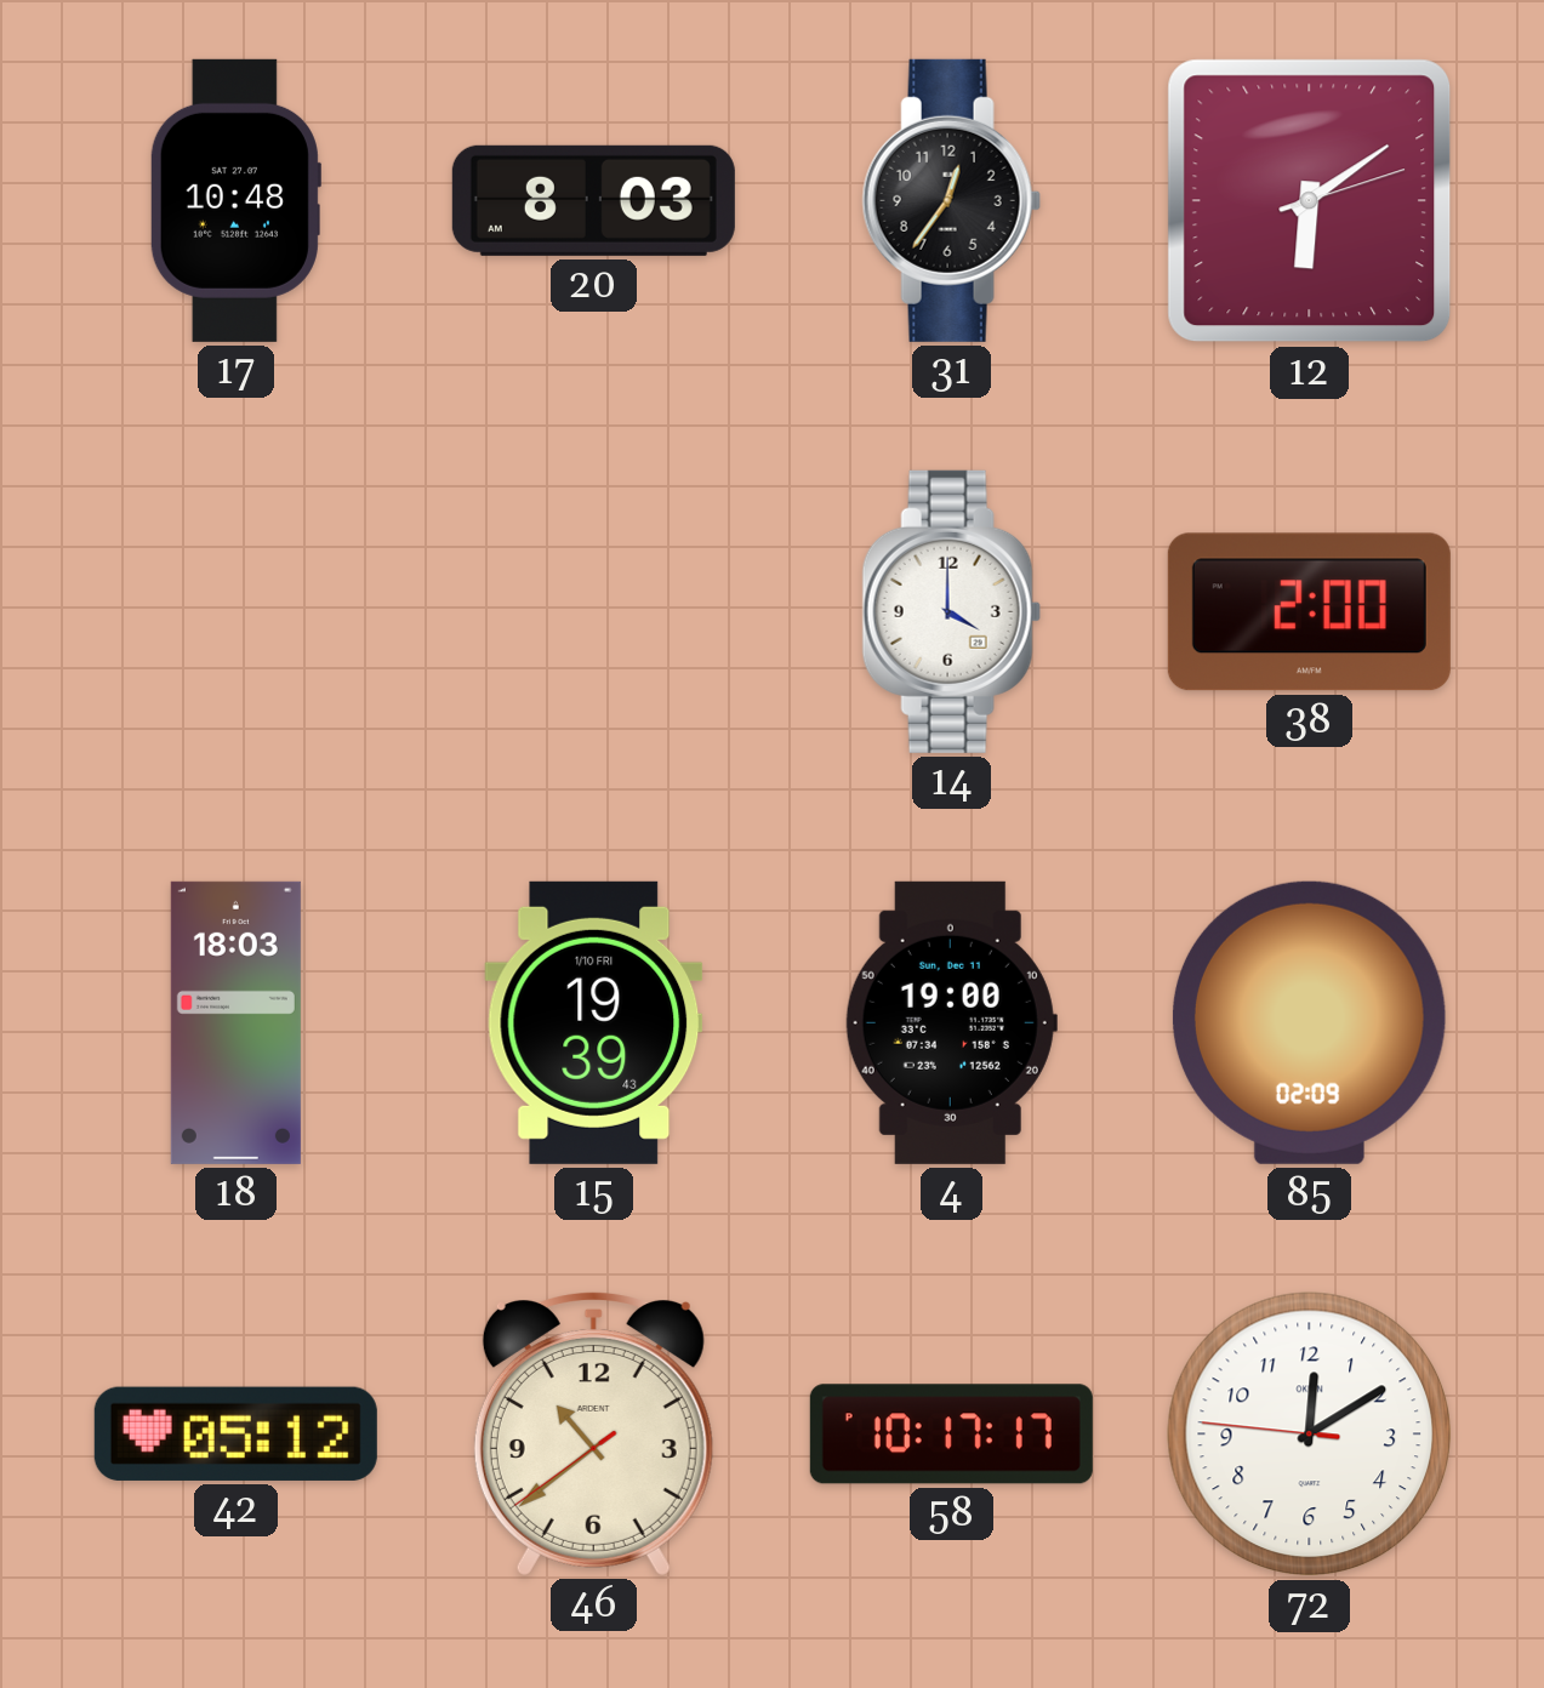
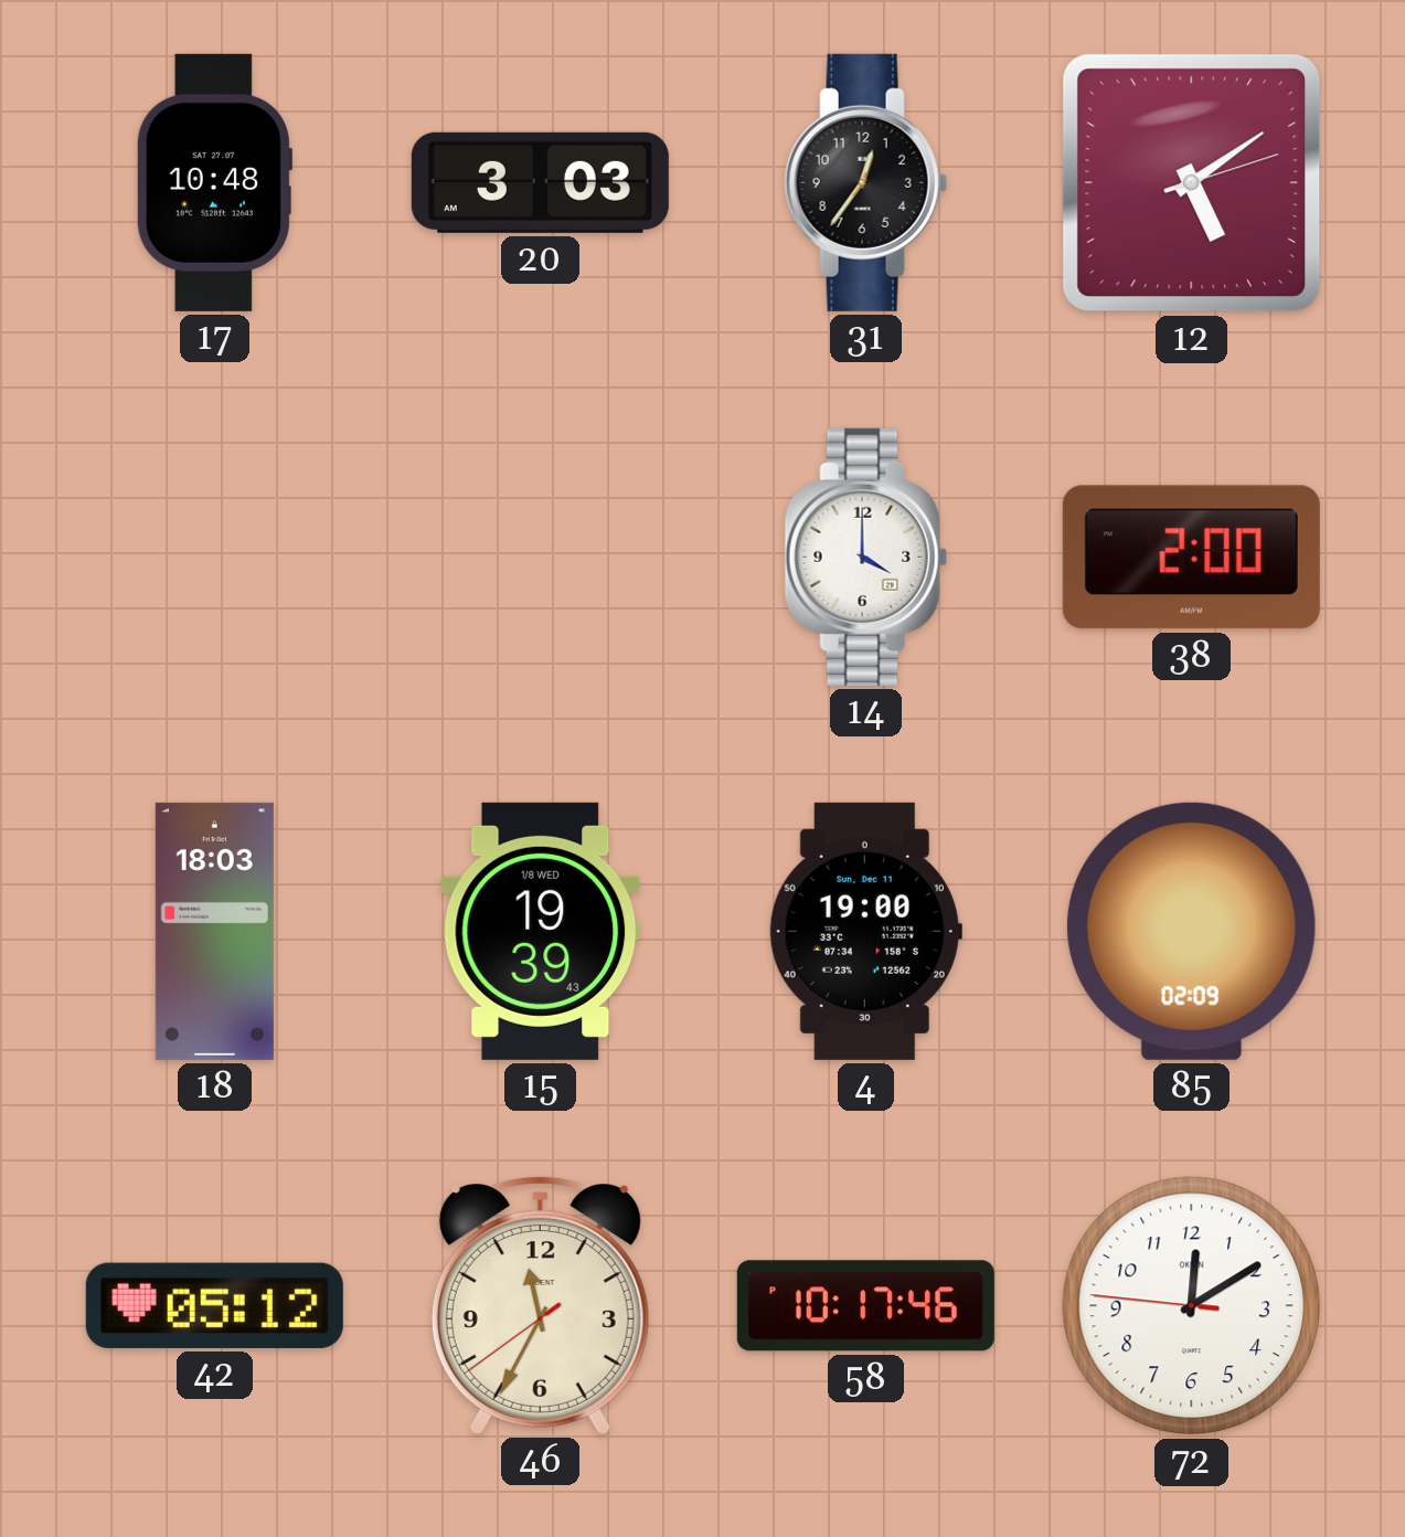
20: 8:03 -> 3:03
12: 6:09 -> 5:09
15 date: 1/10 FRI -> 1/8 WED
46: 10:38 -> 11:34
58: 10:17:17 PM -> 10:17:46 PM
